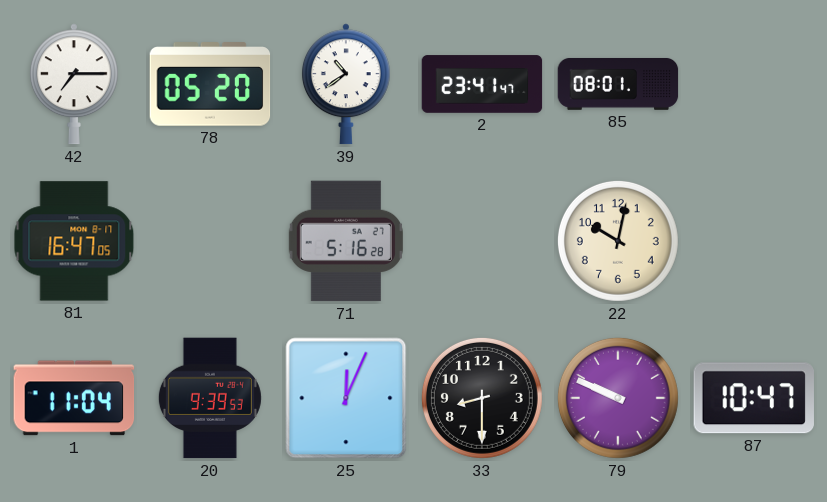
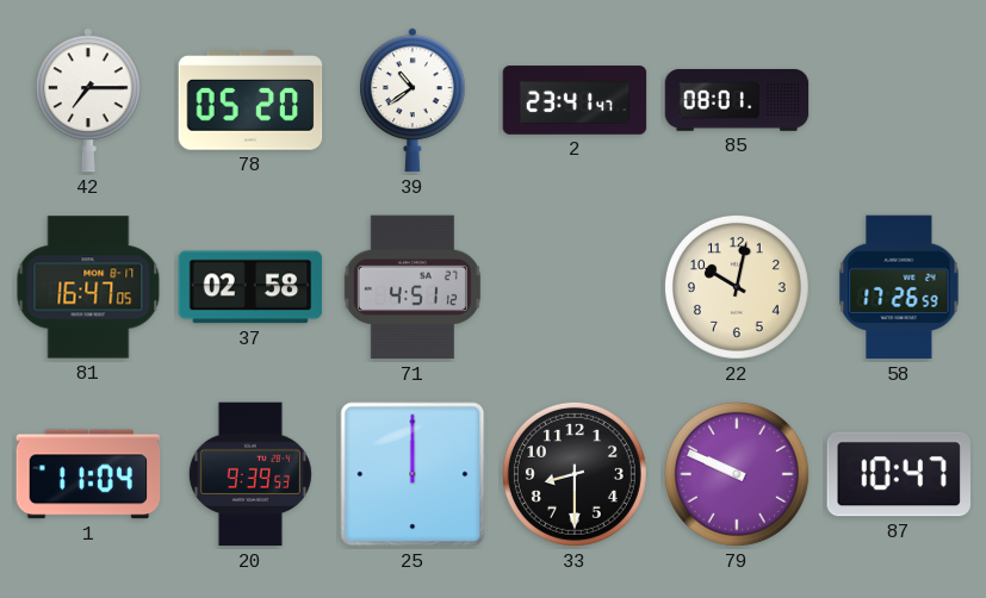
37: none -> 02:58
71: 5:16 -> 4:51
58: none -> 17:26
25: 12:04 -> 12:00
